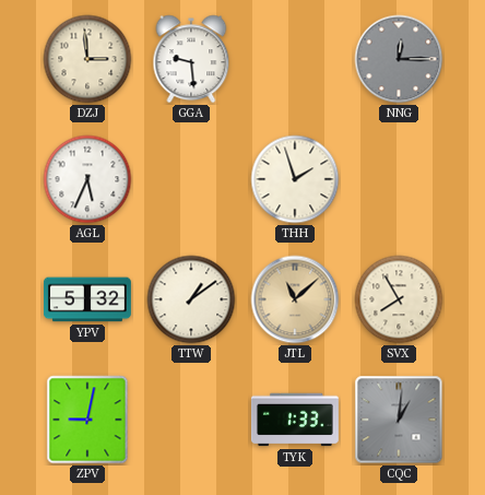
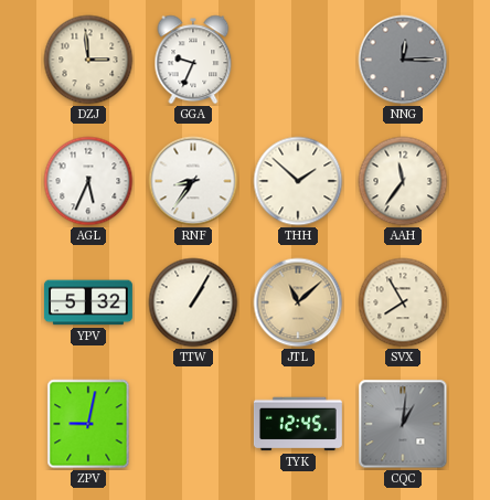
GGA: 9:29 -> 9:34
RNF: none -> 8:36
THH: 1:57 -> 1:52
AAH: none -> 11:36
TTW: 1:09 -> 1:05
TYK: 1:33 -> 12:45
